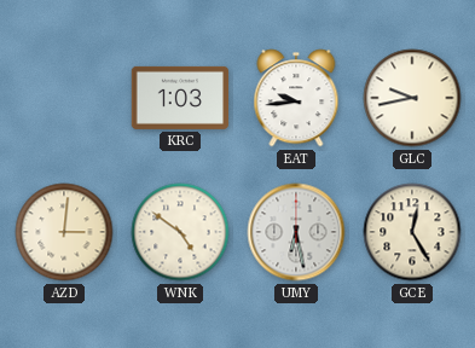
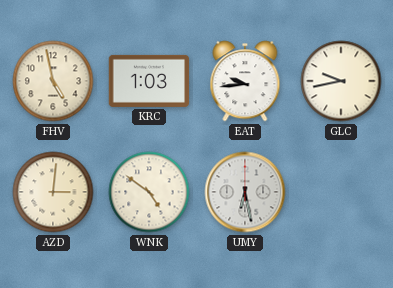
FHV: none -> 4:58
GCE: 12:25 -> none
